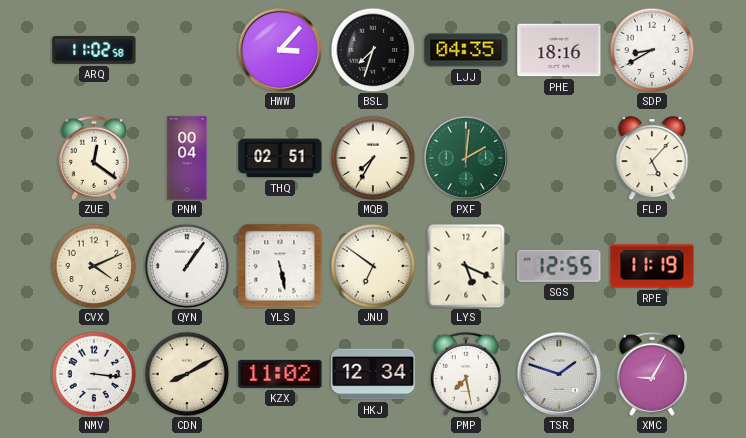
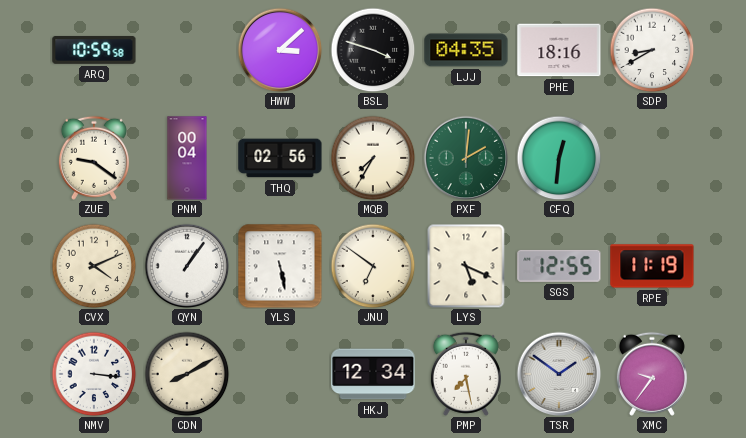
ARQ: 11:02 -> 10:59
HWW: 3:07 -> 3:08
BSL: 7:33 -> 3:48
ZUE: 12:21 -> 9:21
THQ: 02:51 -> 02:56
CFQ: none -> 12:31
FLP: 5:07 -> none
KZX: 11:02 -> none
TSR: 1:48 -> 1:51
XMC: 9:05 -> 9:36
